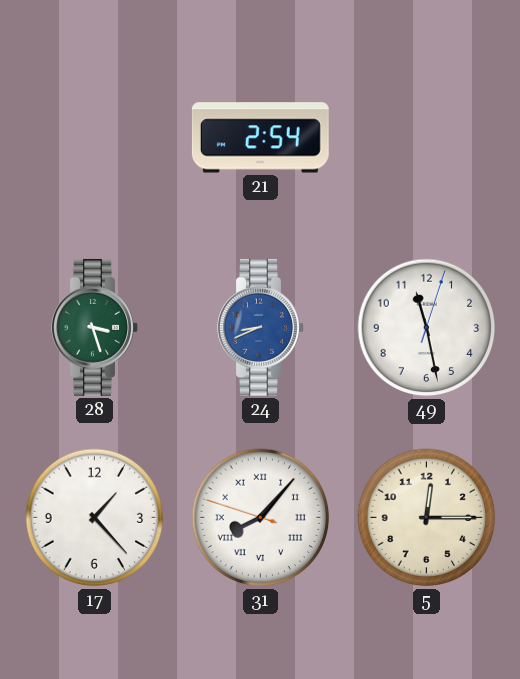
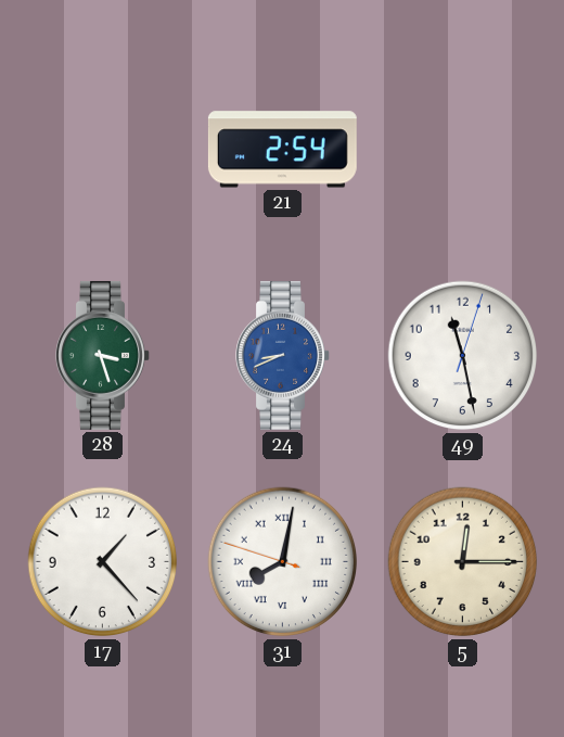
31: 8:06 -> 8:01
